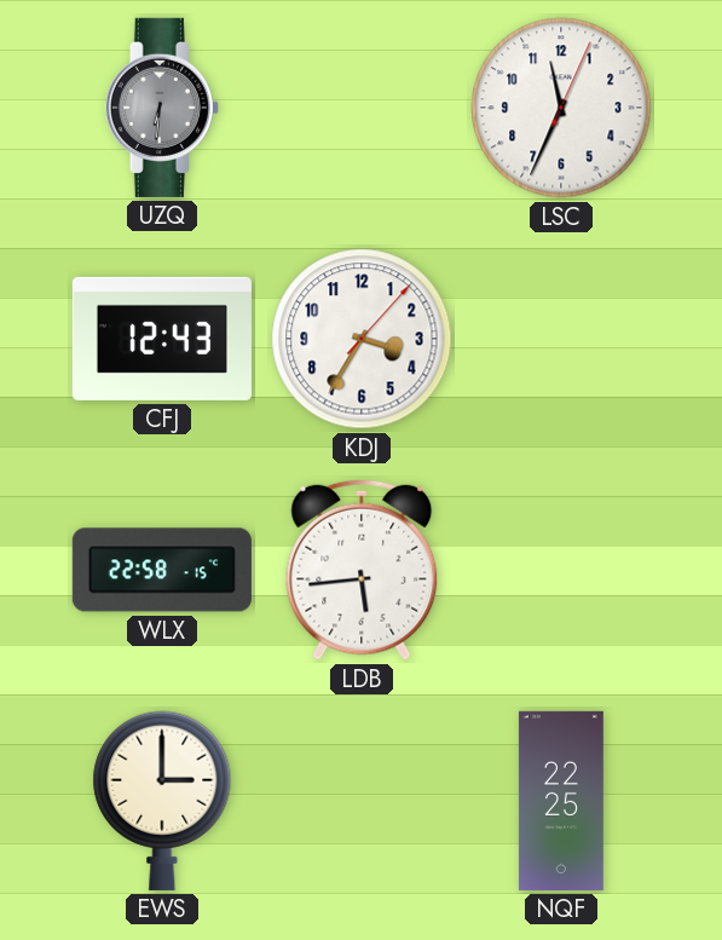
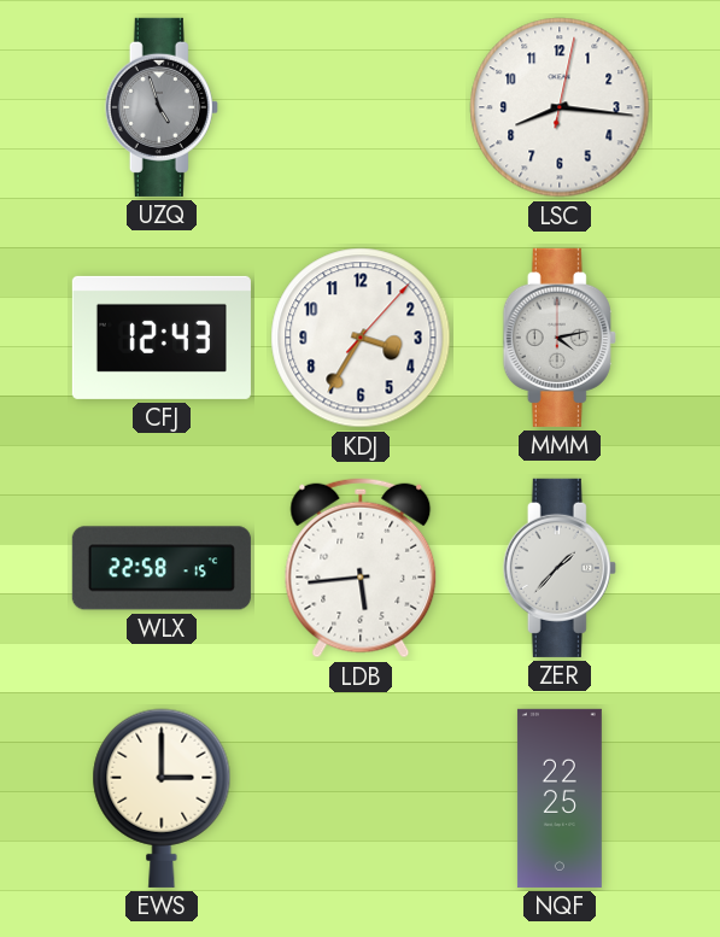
UZQ: 6:31 -> 4:57
LSC: 11:34 -> 8:16
MMM: none -> 4:13
ZER: none -> 1:37
